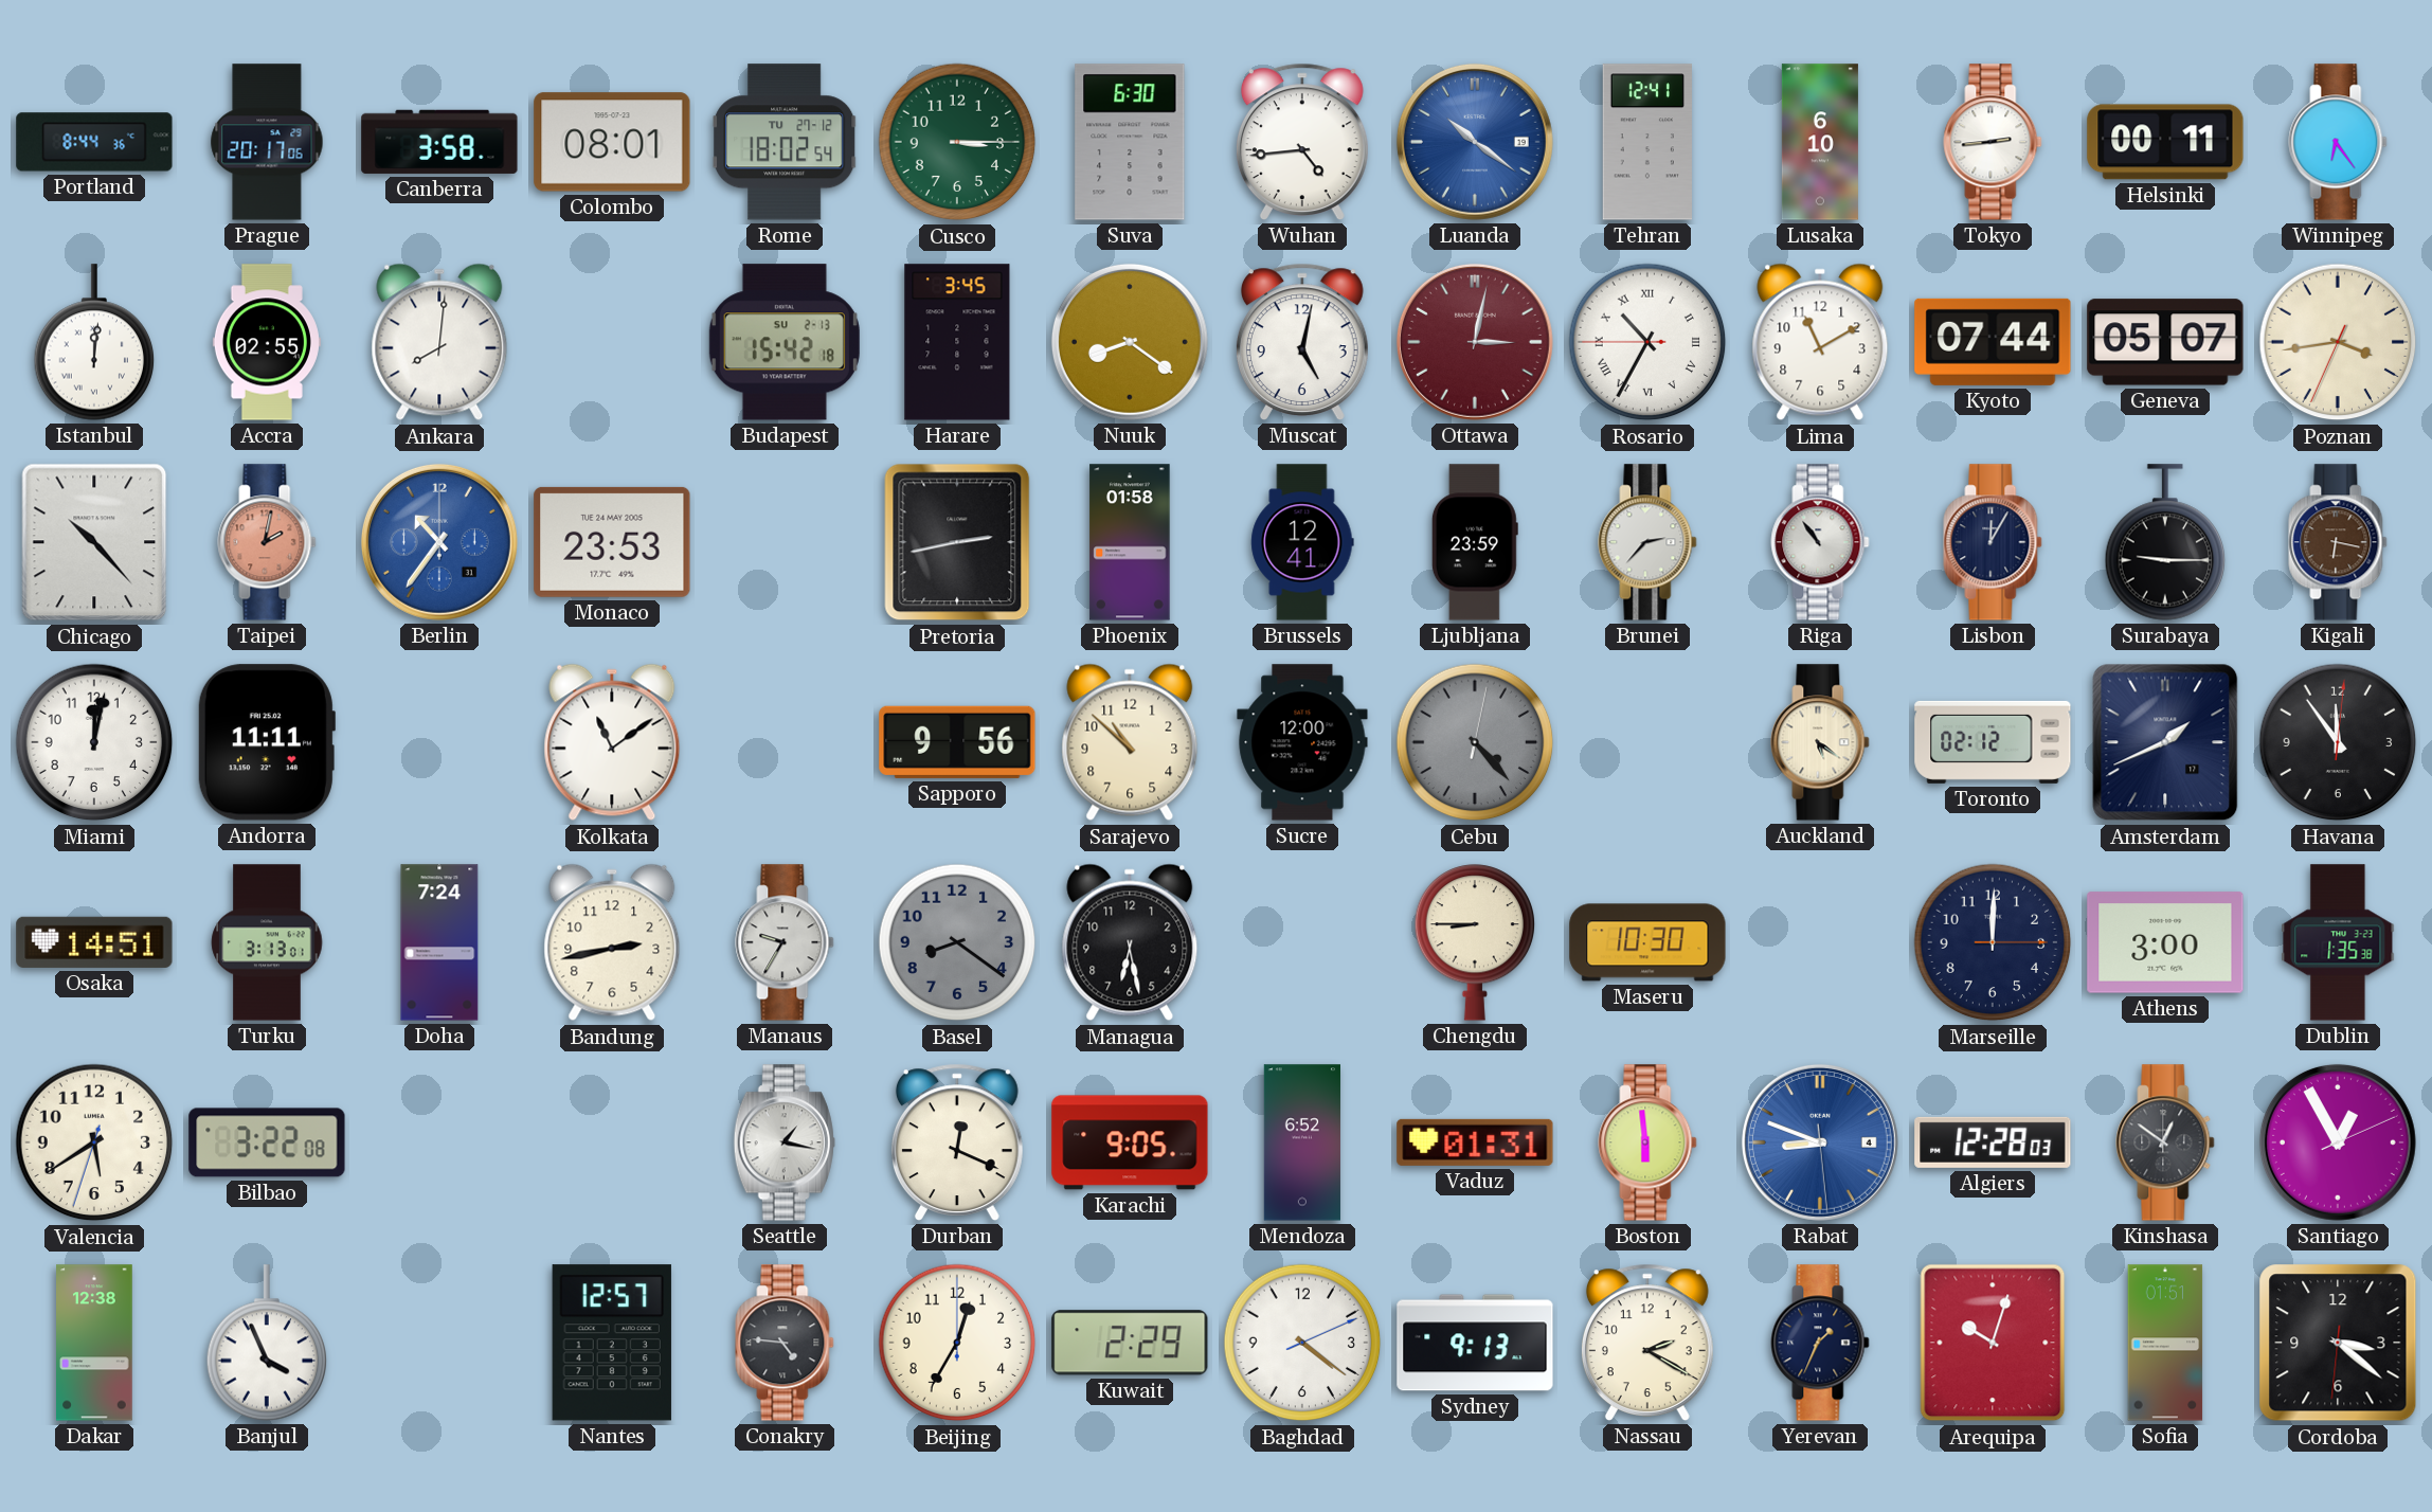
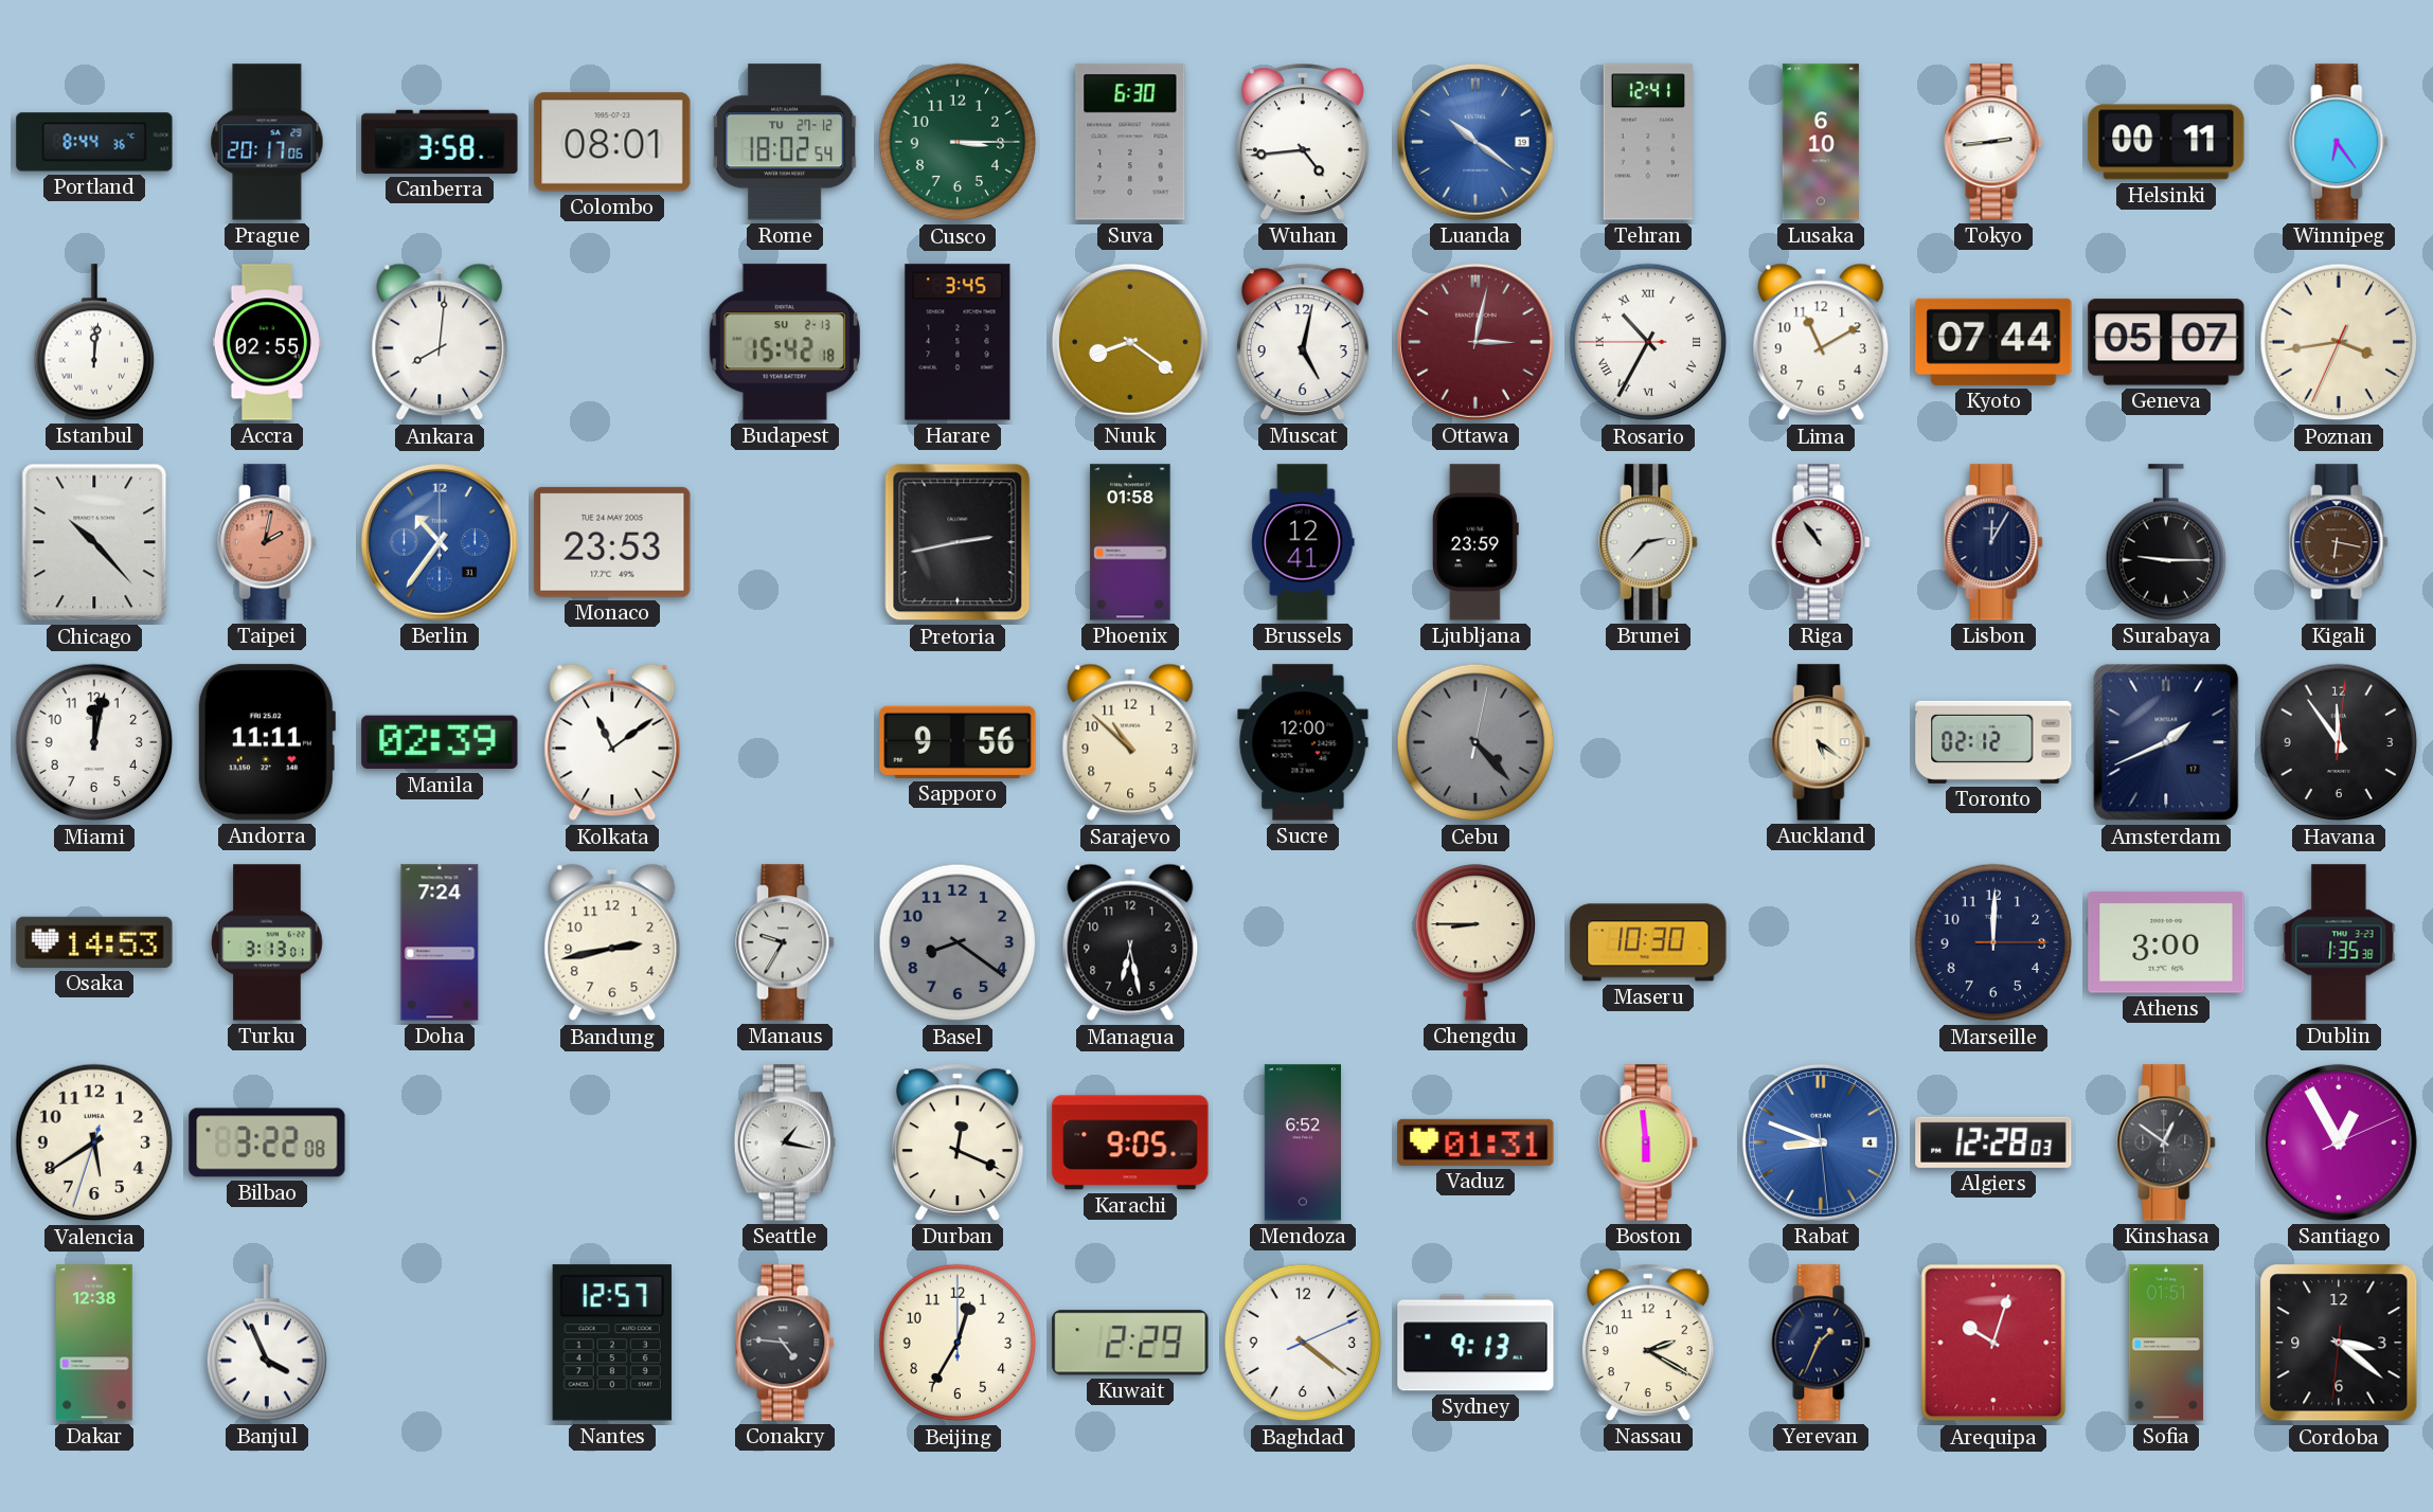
Manila: none -> 02:39
Osaka: 14:51 -> 14:53
